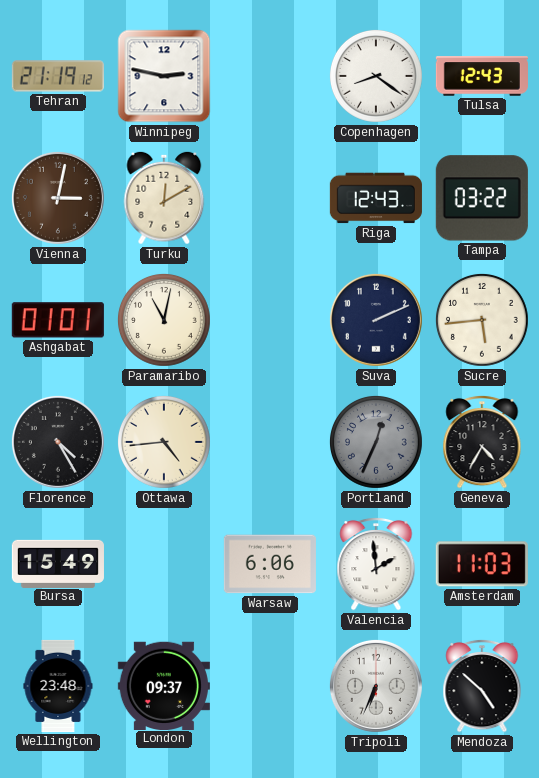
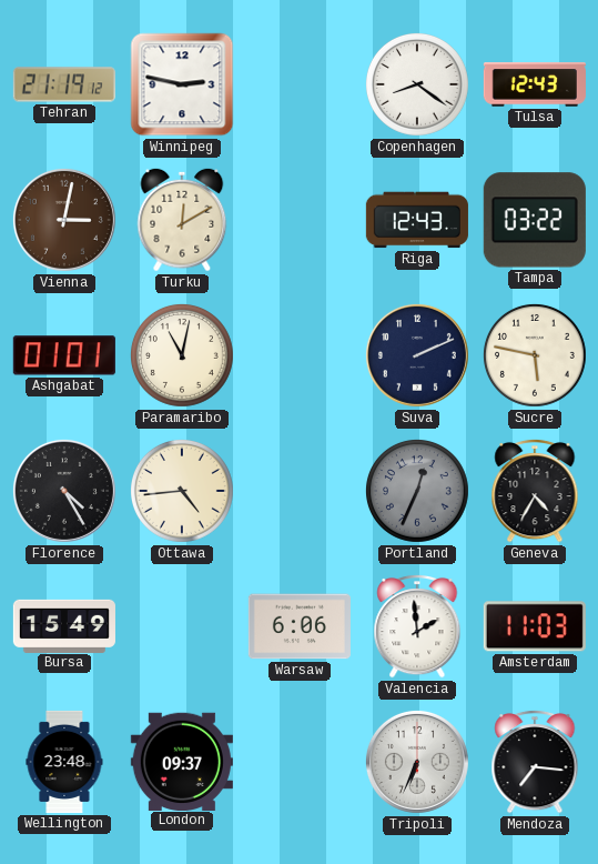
Sucre: 5:44 -> 5:47
Mendoza: 4:52 -> 7:16
